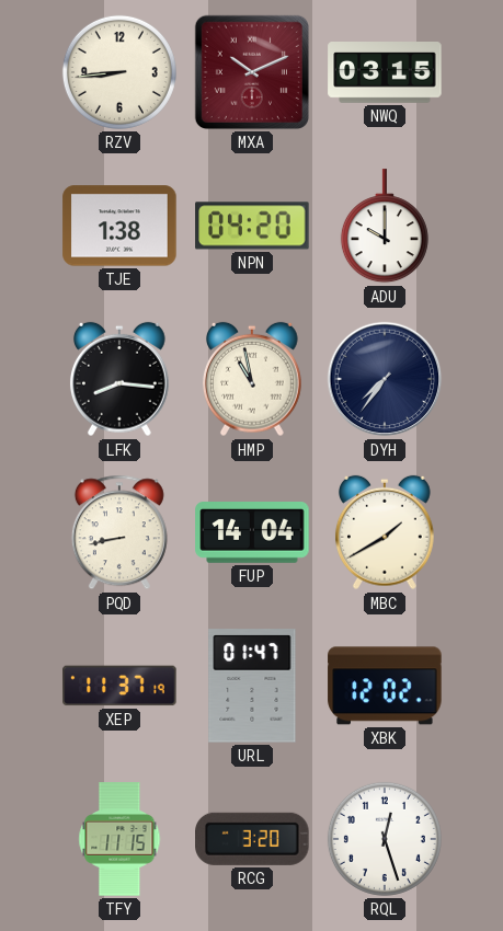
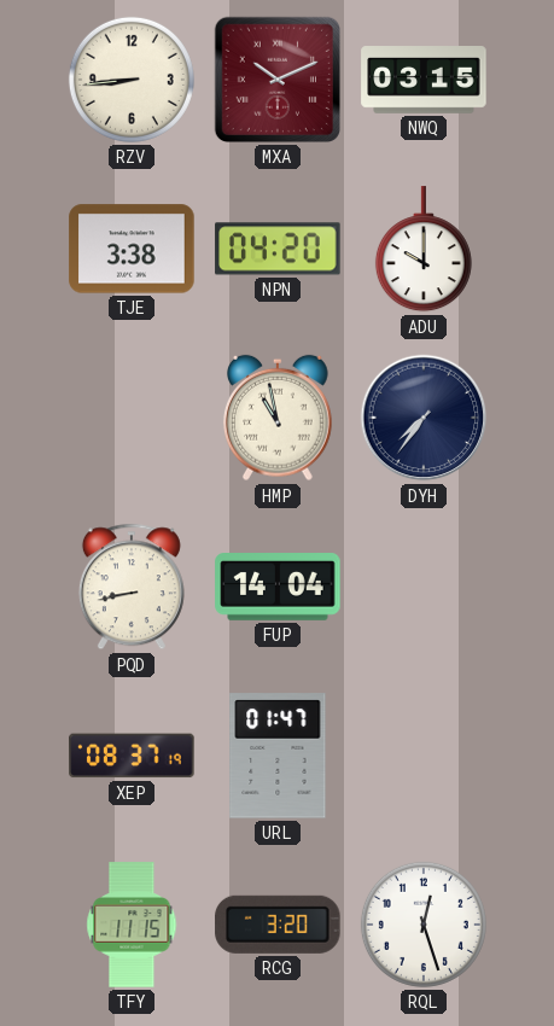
TJE: 1:38 -> 3:38
LFK: 8:16 -> none
MBC: 1:40 -> none
XEP: 11:37 -> 08:37
XBK: 12:02 -> none
